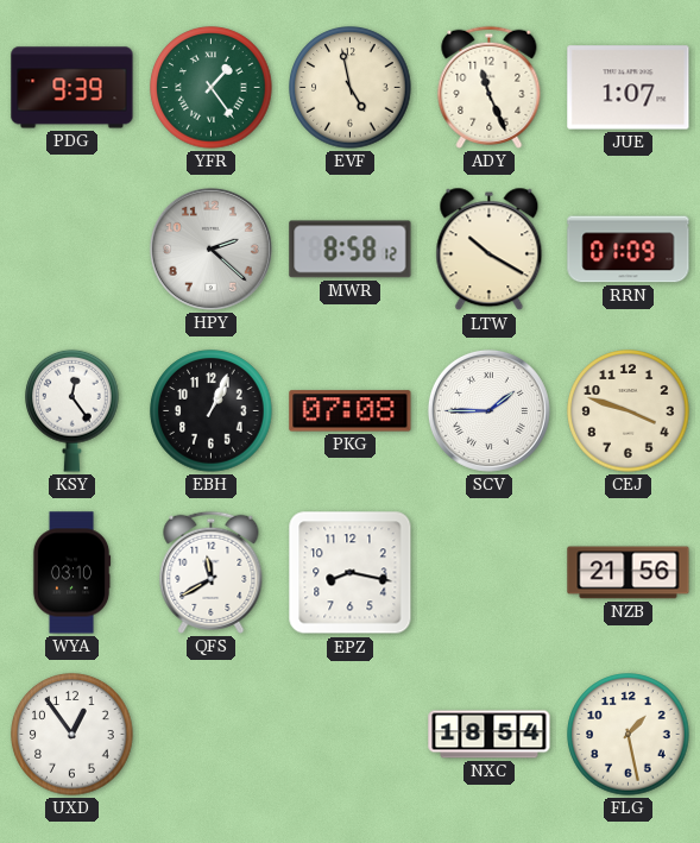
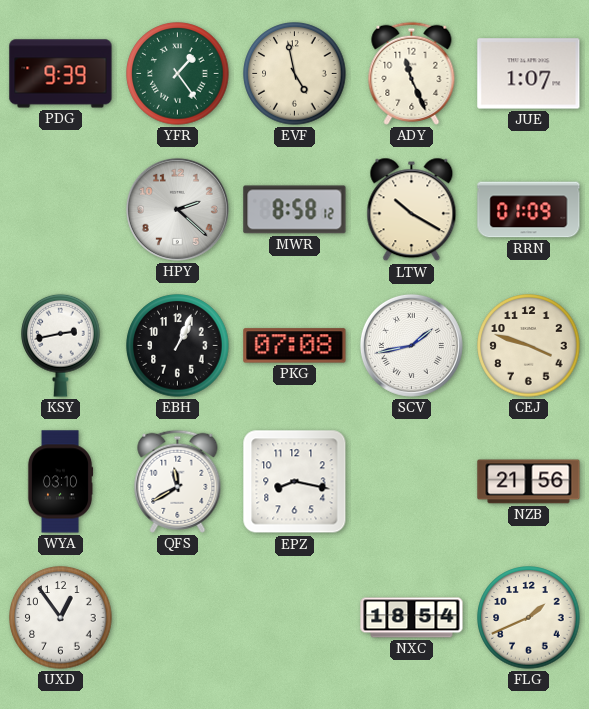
KSY: 12:24 -> 2:43
SCV: 1:45 -> 1:43
FLG: 1:28 -> 1:41
